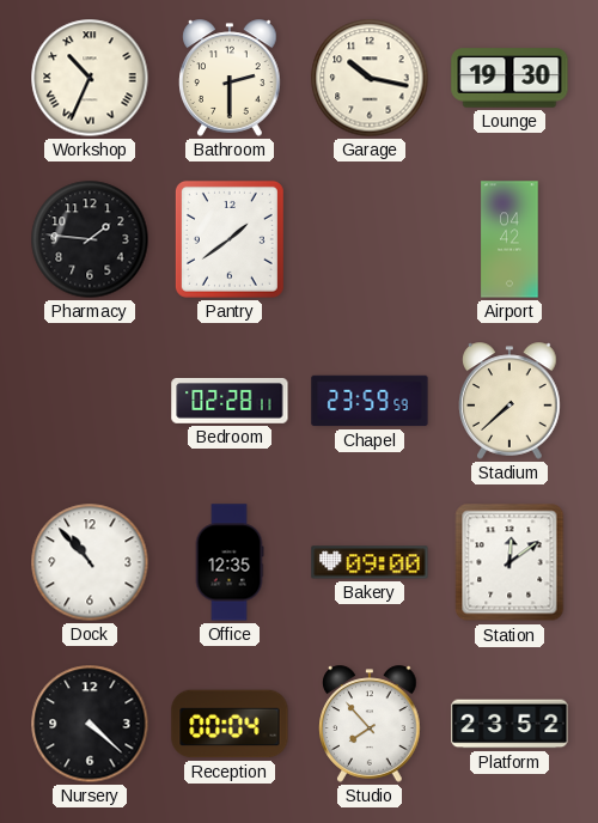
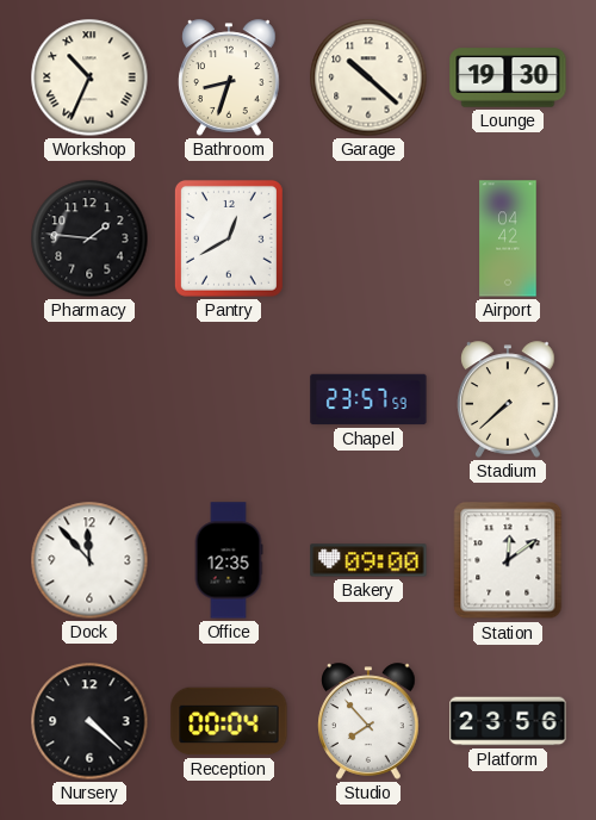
Bathroom: 2:30 -> 8:33
Garage: 10:17 -> 10:22
Pantry: 1:39 -> 12:40
Bedroom: 02:28 -> none
Chapel: 23:59 -> 23:57
Dock: 10:53 -> 11:53
Platform: 23:52 -> 23:56
